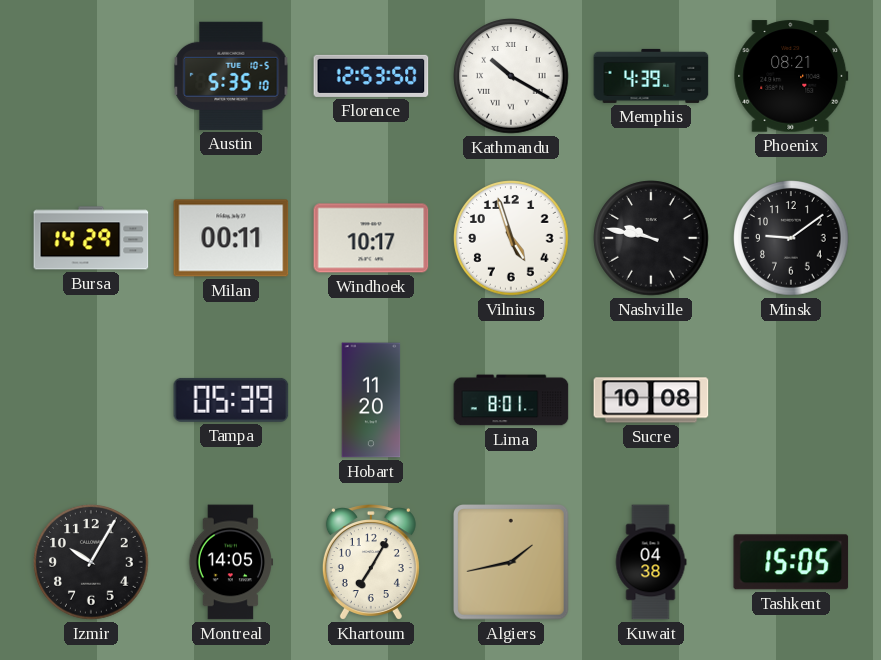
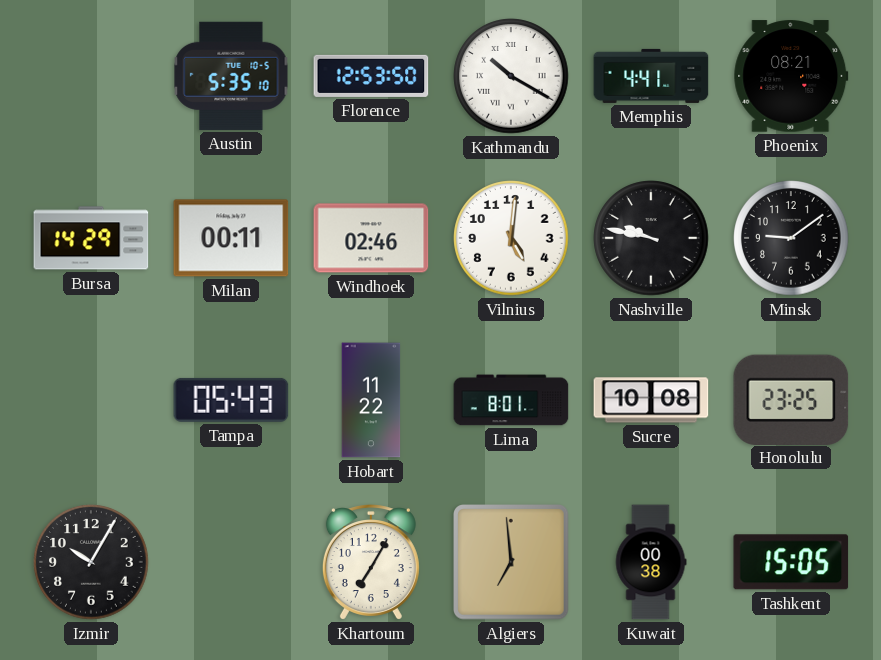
Memphis: 4:39 -> 4:41
Windhoek: 10:17 -> 02:46
Vilnius: 4:57 -> 5:01
Tampa: 05:39 -> 05:43
Hobart: 11:20 -> 11:22
Honolulu: none -> 23:25
Montreal: 14:05 -> none
Algiers: 1:43 -> 6:59
Kuwait: 04:38 -> 00:38
